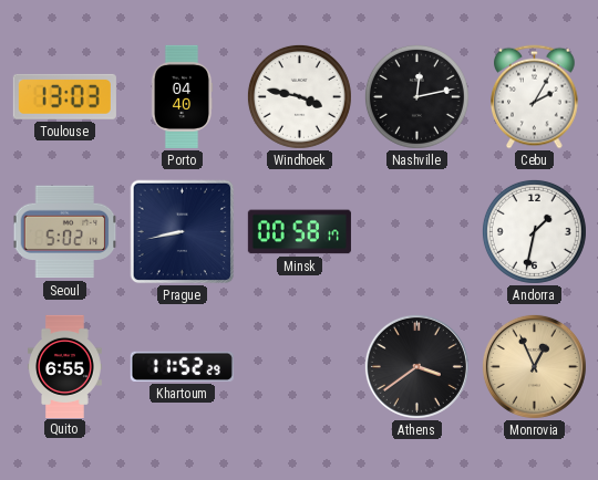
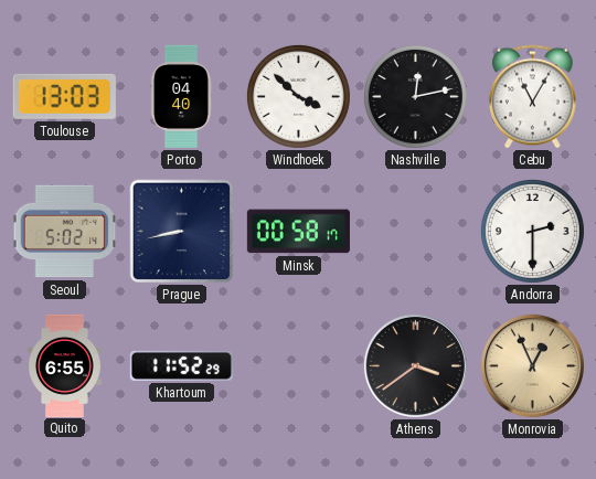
Windhoek: 3:47 -> 3:52
Cebu: 2:05 -> 11:05
Andorra: 1:32 -> 2:30
